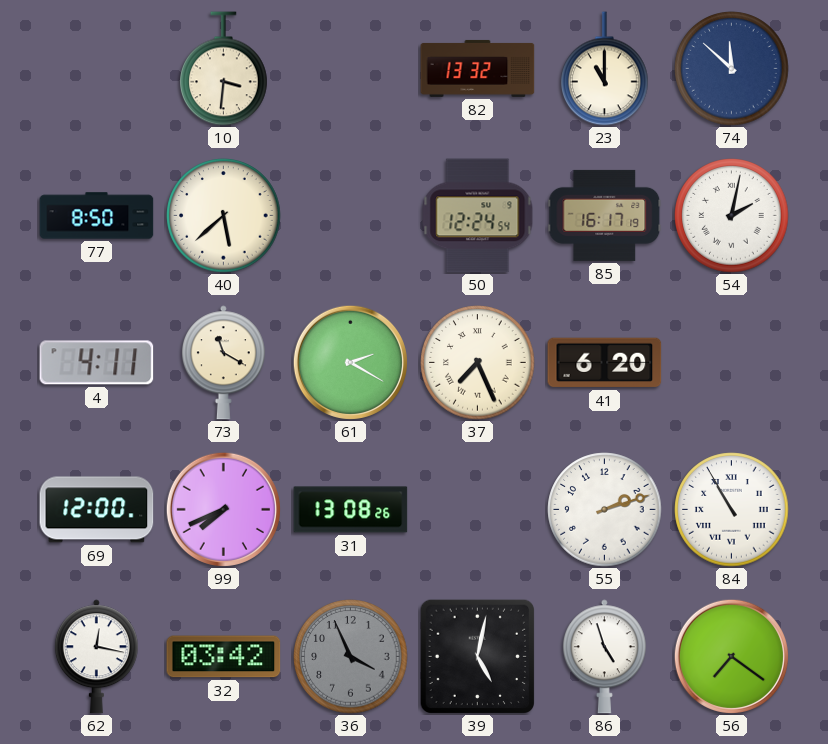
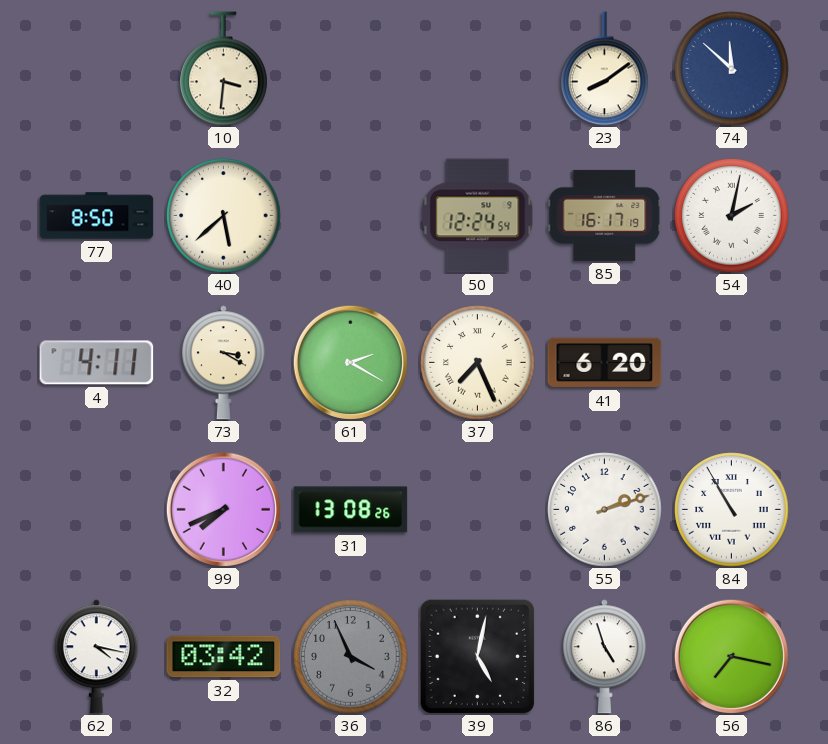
82: 13:32 -> none
23: 11:00 -> 8:09
73: 11:20 -> 3:20
69: 12:00 -> none
62: 12:17 -> 4:17
56: 7:21 -> 7:17
